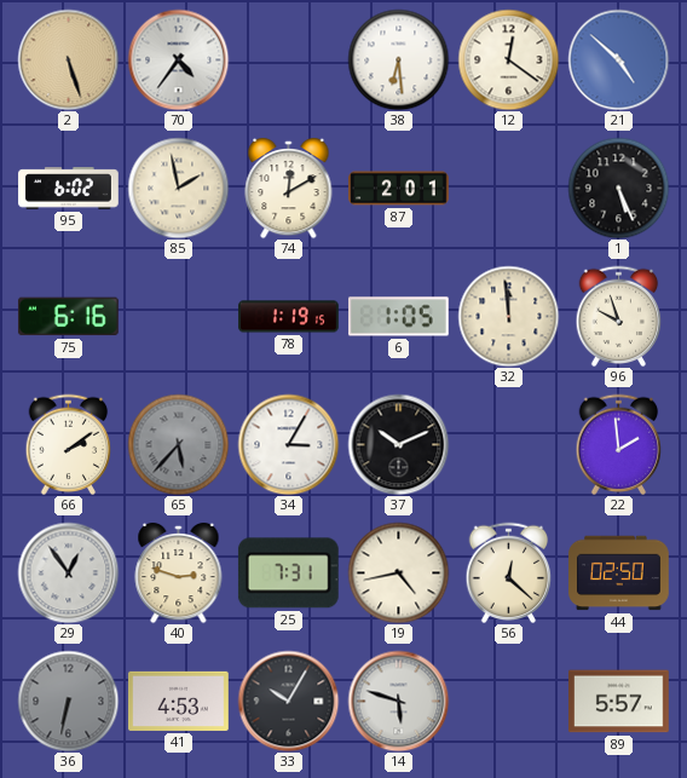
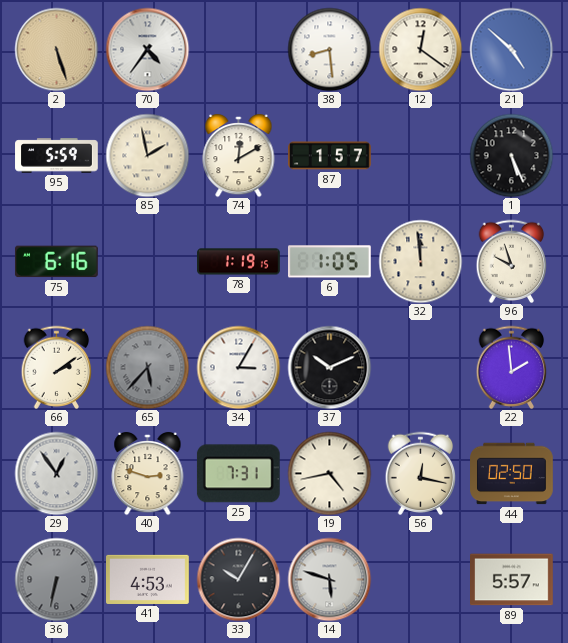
38: 6:29 -> 8:29
95: 6:02 -> 5:59
87: 2:01 -> 1:57
56: 12:22 -> 12:17
